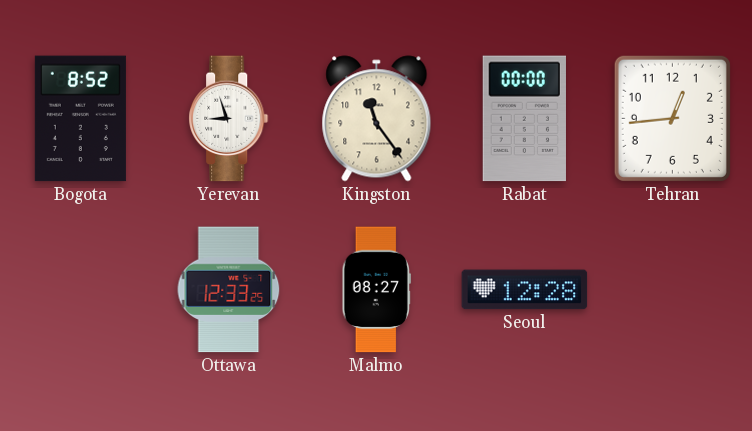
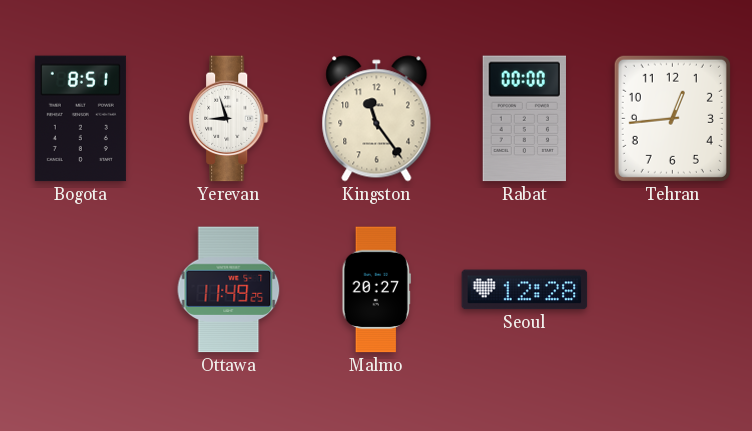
Bogota: 8:52 -> 8:51
Ottawa: 12:33 -> 11:49
Malmo: 08:27 -> 20:27
